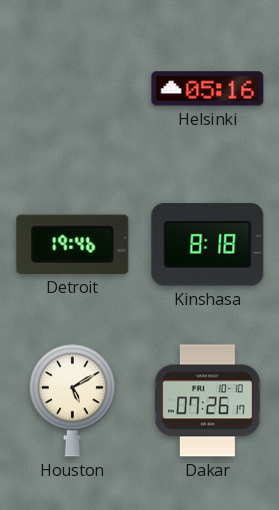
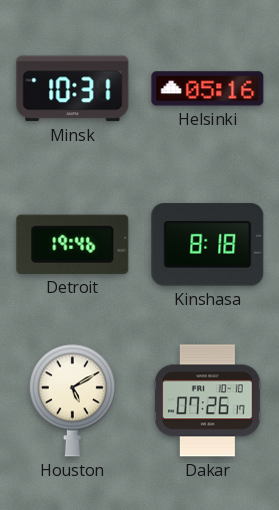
Minsk: none -> 10:31
